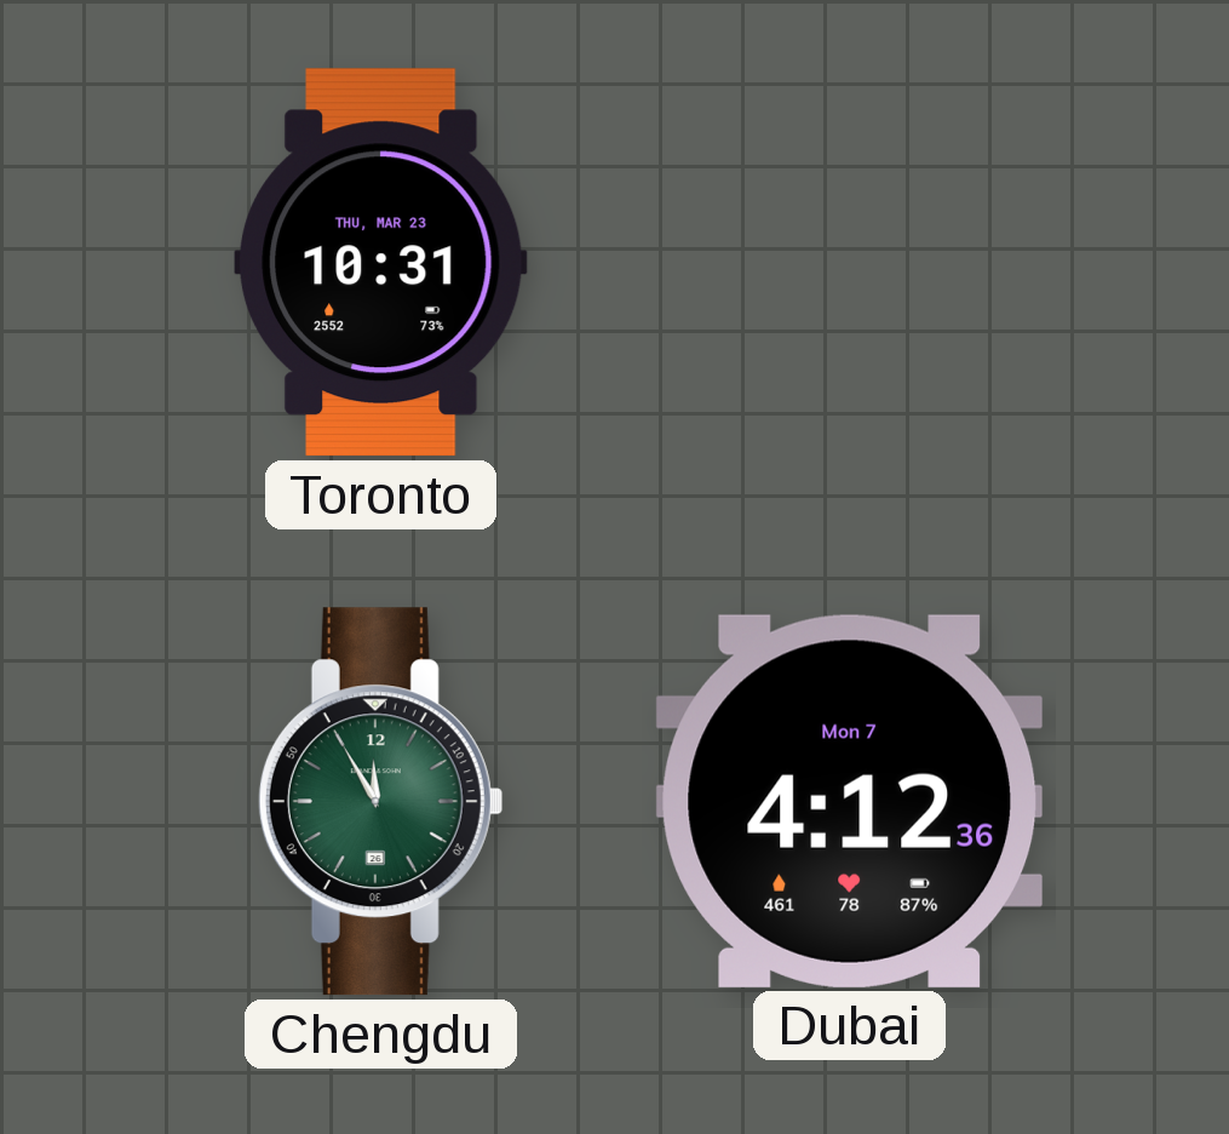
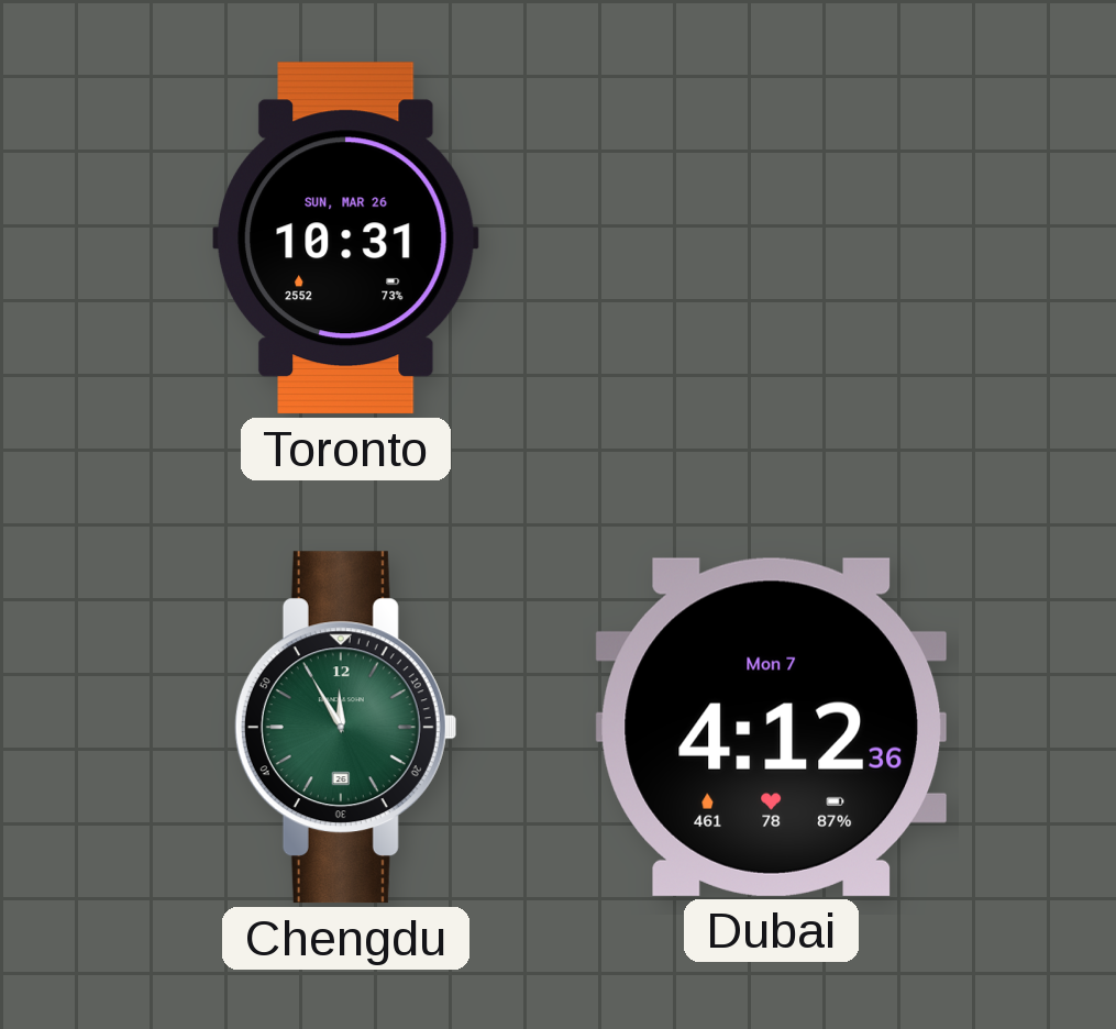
Toronto date: THU, MAR 23 -> SUN, MAR 26
